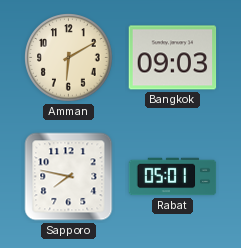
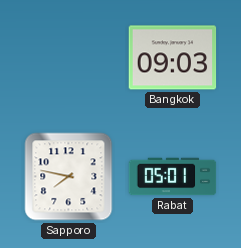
Amman: 6:10 -> none
